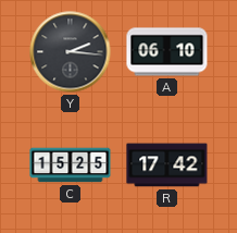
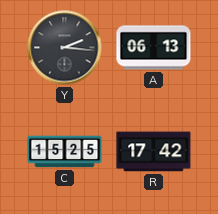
A: 06:10 -> 06:13
